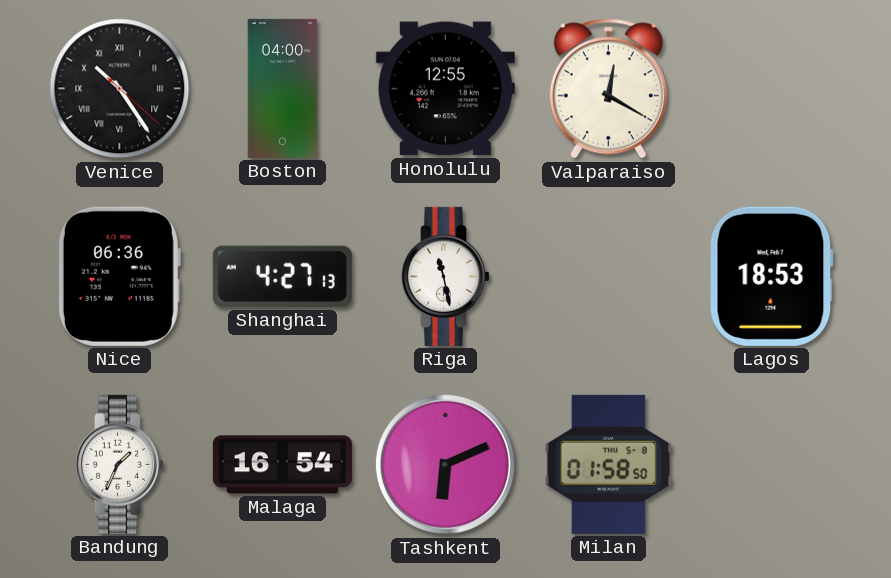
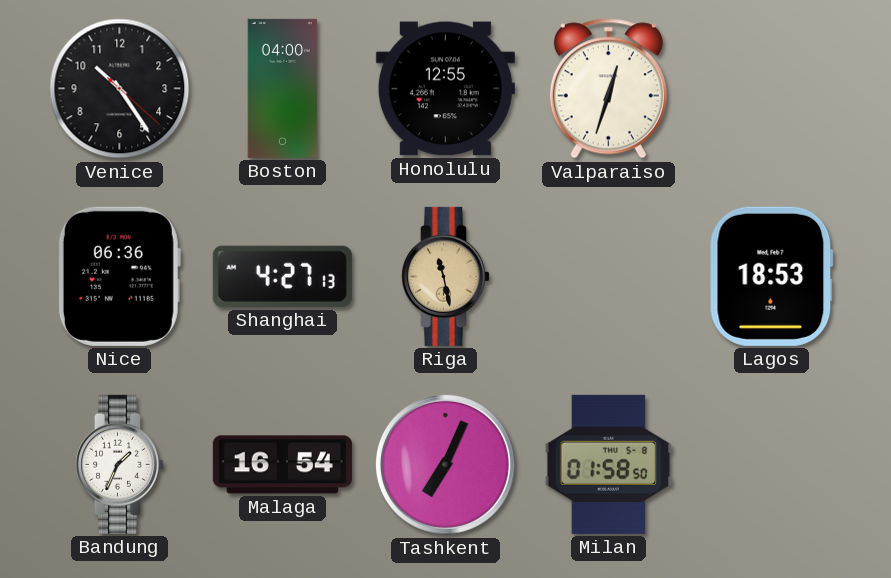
Venice numerals: Roman -> Arabic
Valparaiso: 12:20 -> 12:33
Riga dial: white -> champagne
Tashkent: 6:11 -> 7:04
